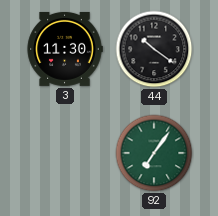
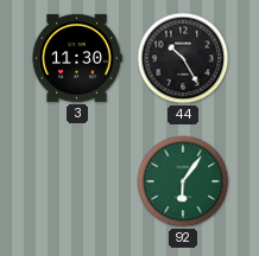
44: 10:21 -> 10:25
92: 7:06 -> 6:06
